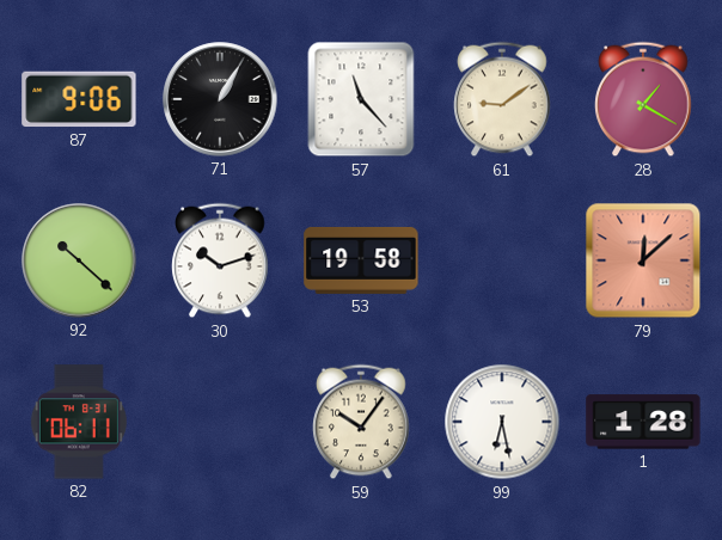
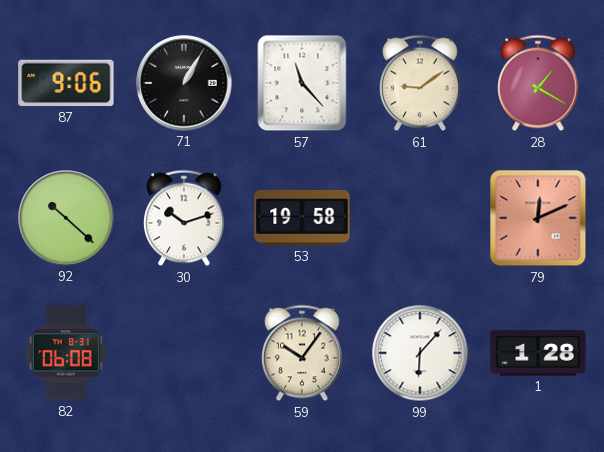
79: 12:08 -> 12:11
82: 06:11 -> 06:08
99: 6:28 -> 6:07
